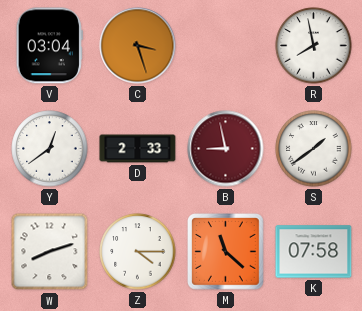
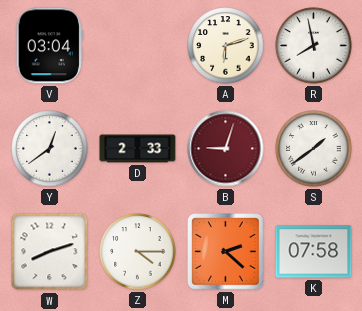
C: 3:27 -> none
A: none -> 6:12
B: 8:58 -> 9:03
M: 11:22 -> 2:22
